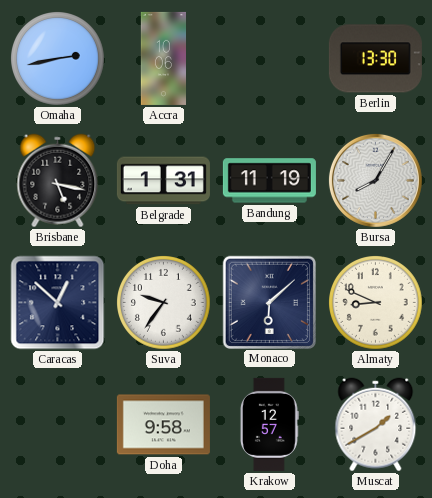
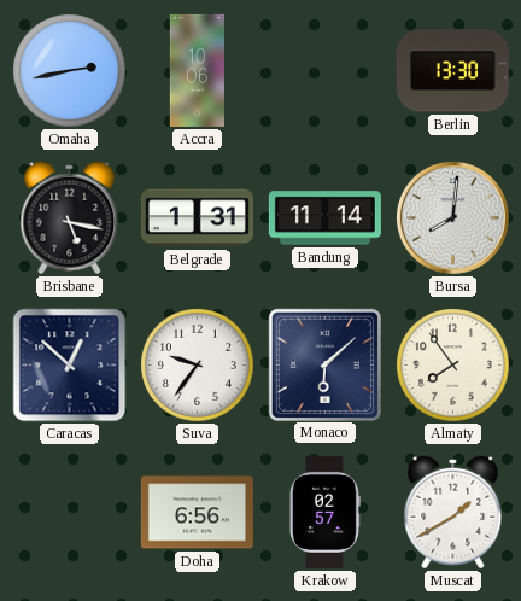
Bandung: 11:19 -> 11:14
Bursa: 8:05 -> 8:01
Almaty: 8:49 -> 7:54
Doha: 9:58 -> 6:56
Krakow: 12:57 -> 02:57
